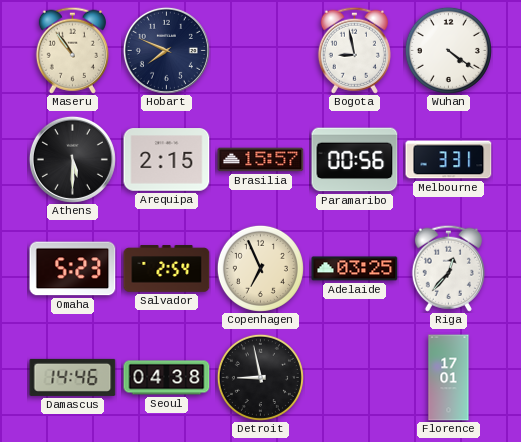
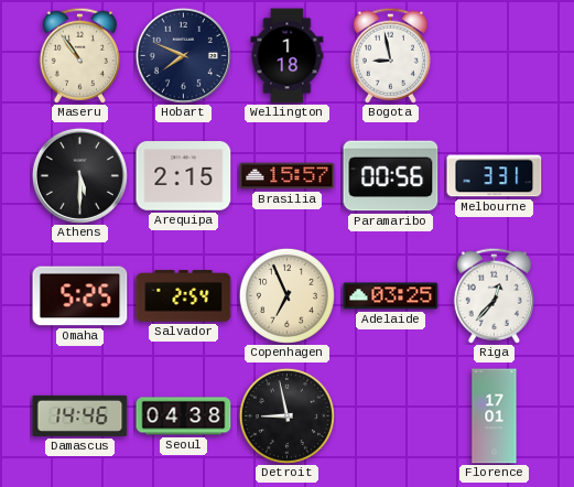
Wellington: none -> 1:18
Wuhan: 4:21 -> none
Omaha: 5:23 -> 5:25
